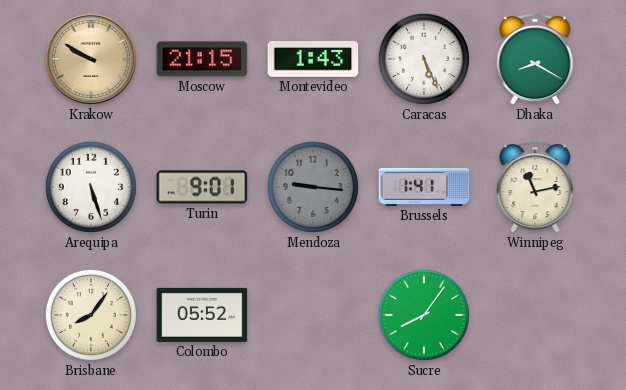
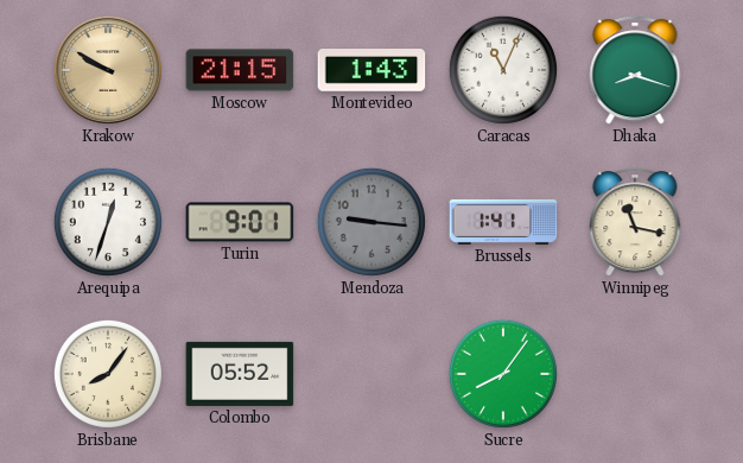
Caracas: 5:26 -> 11:04
Dhaka: 8:20 -> 8:18
Arequipa: 5:27 -> 12:33
Winnipeg: 11:13 -> 11:17
